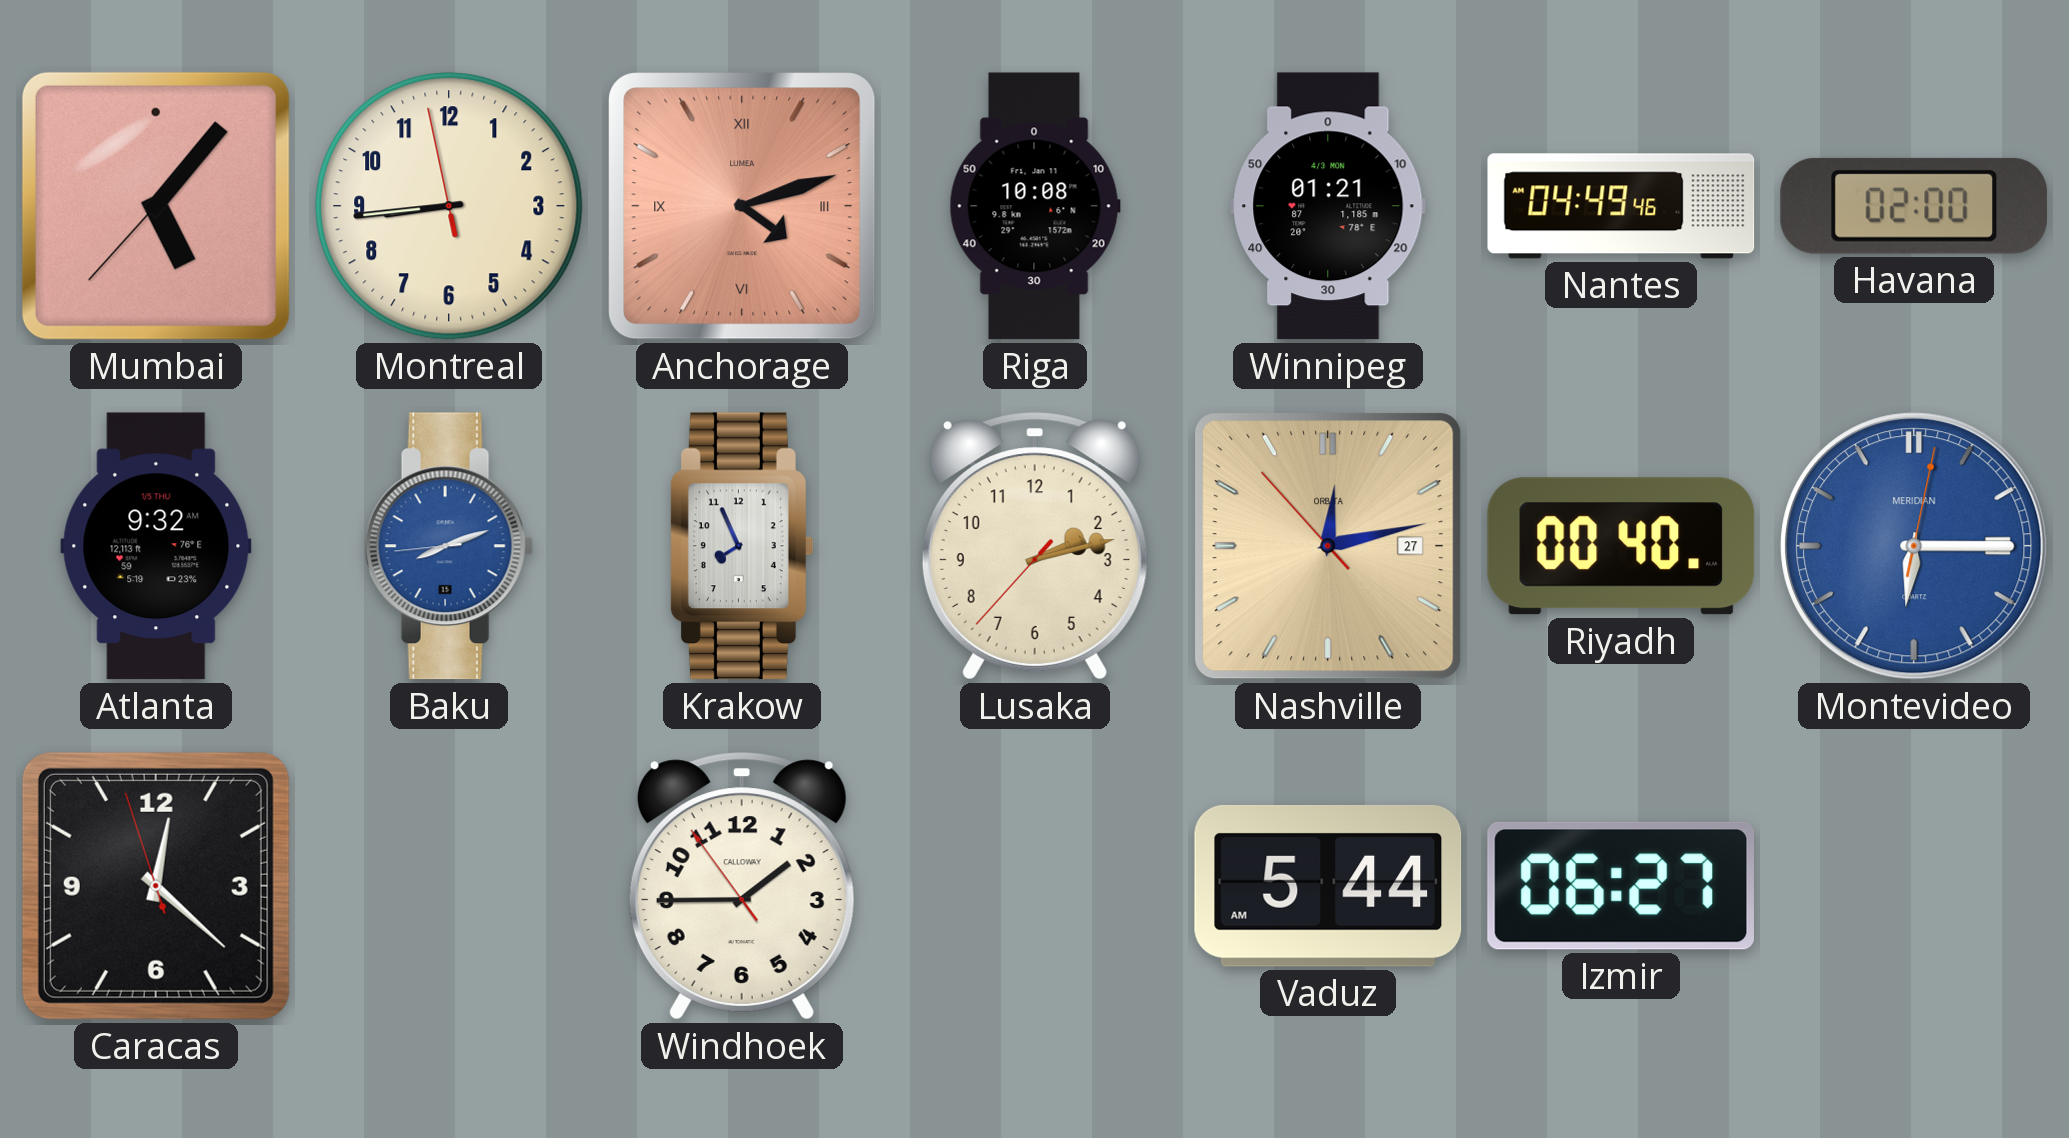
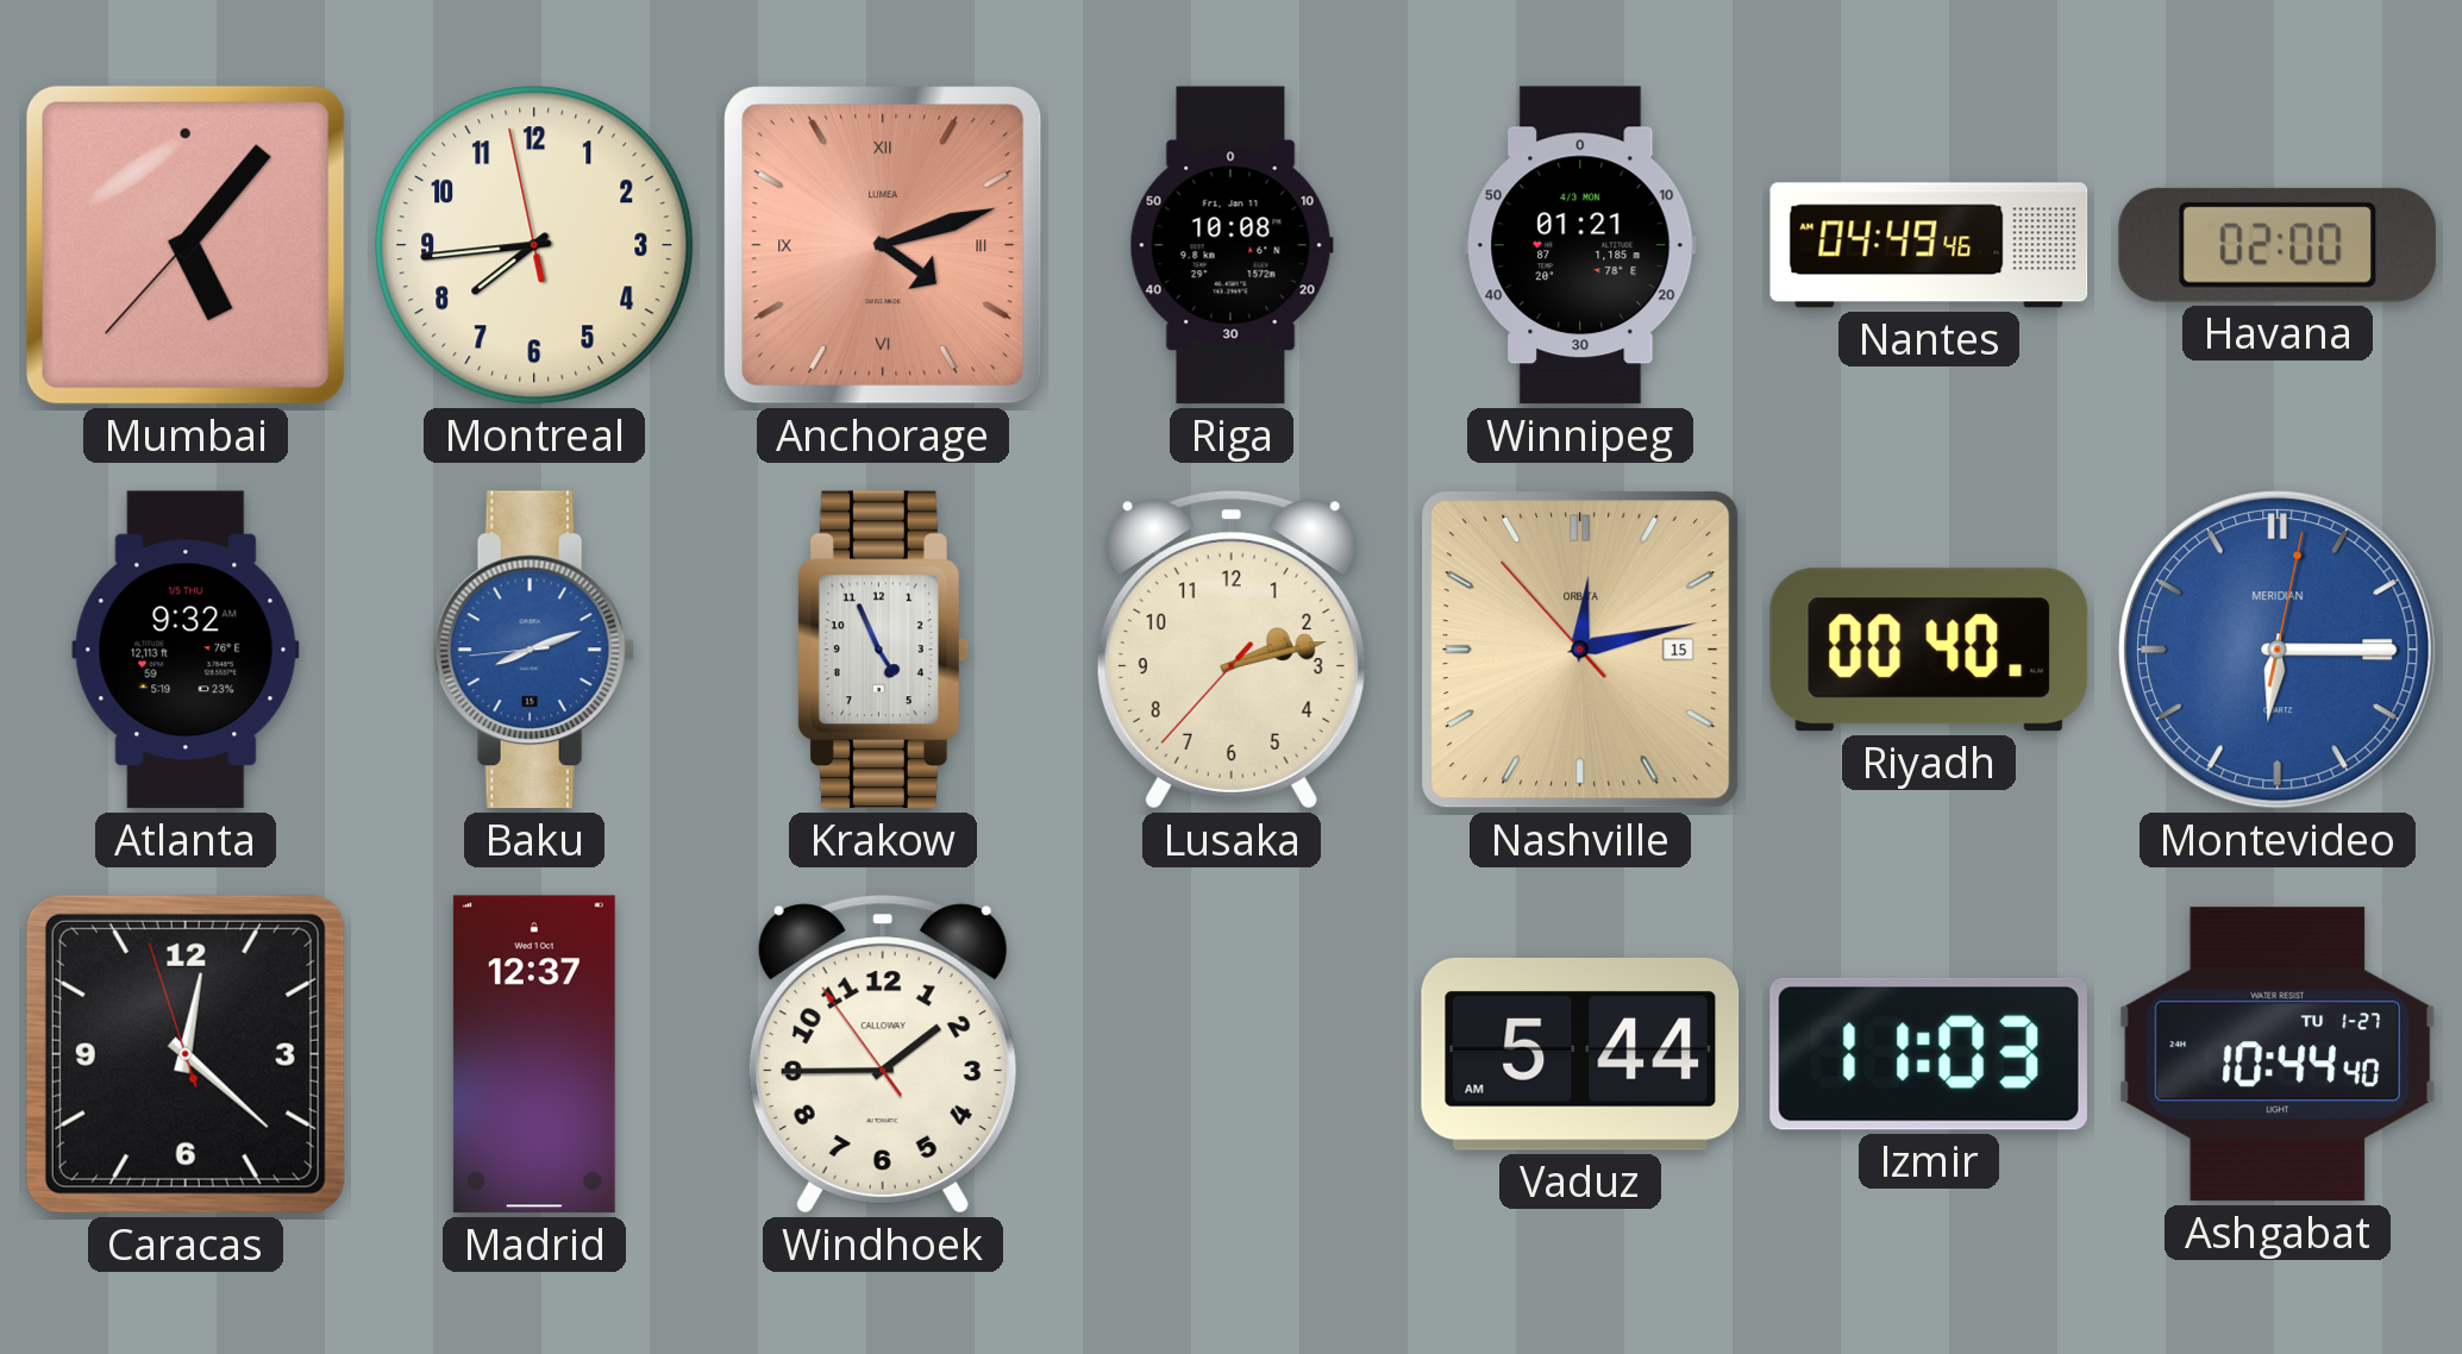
Montreal: 8:43 -> 7:43
Krakow: 7:56 -> 4:56
Nashville date: 27 -> 15
Madrid: none -> 12:37
Izmir: 06:27 -> 11:03
Ashgabat: none -> 10:44
